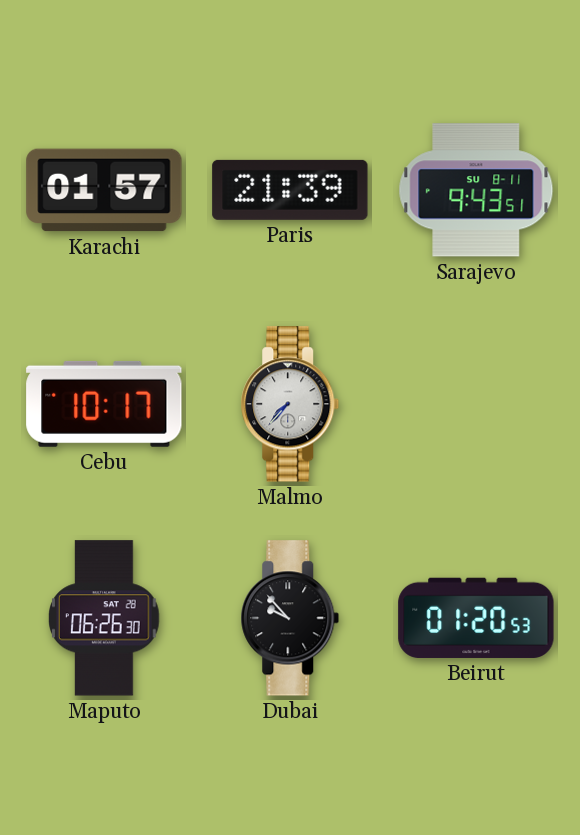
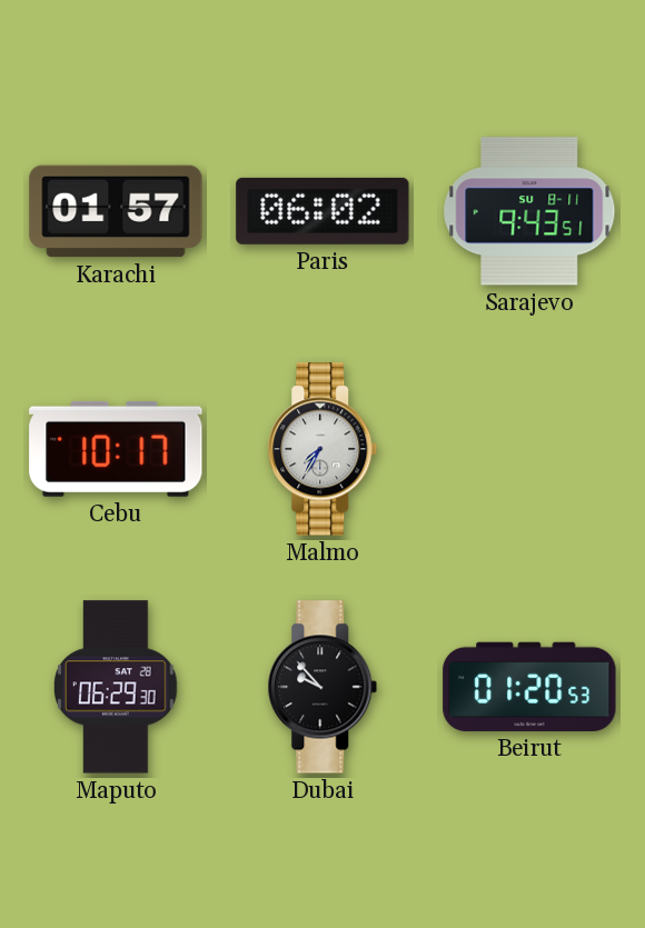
Paris: 21:39 -> 06:02
Malmo: 7:37 -> 7:35
Maputo: 06:26 -> 06:29
